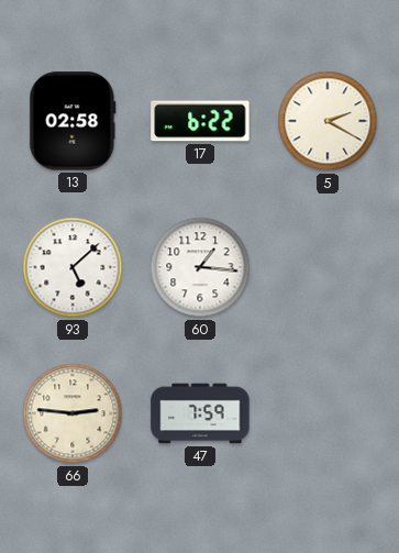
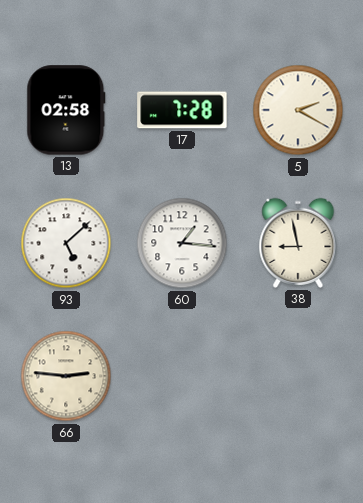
17: 6:22 -> 7:28
38: none -> 8:58
47: 7:59 -> none
